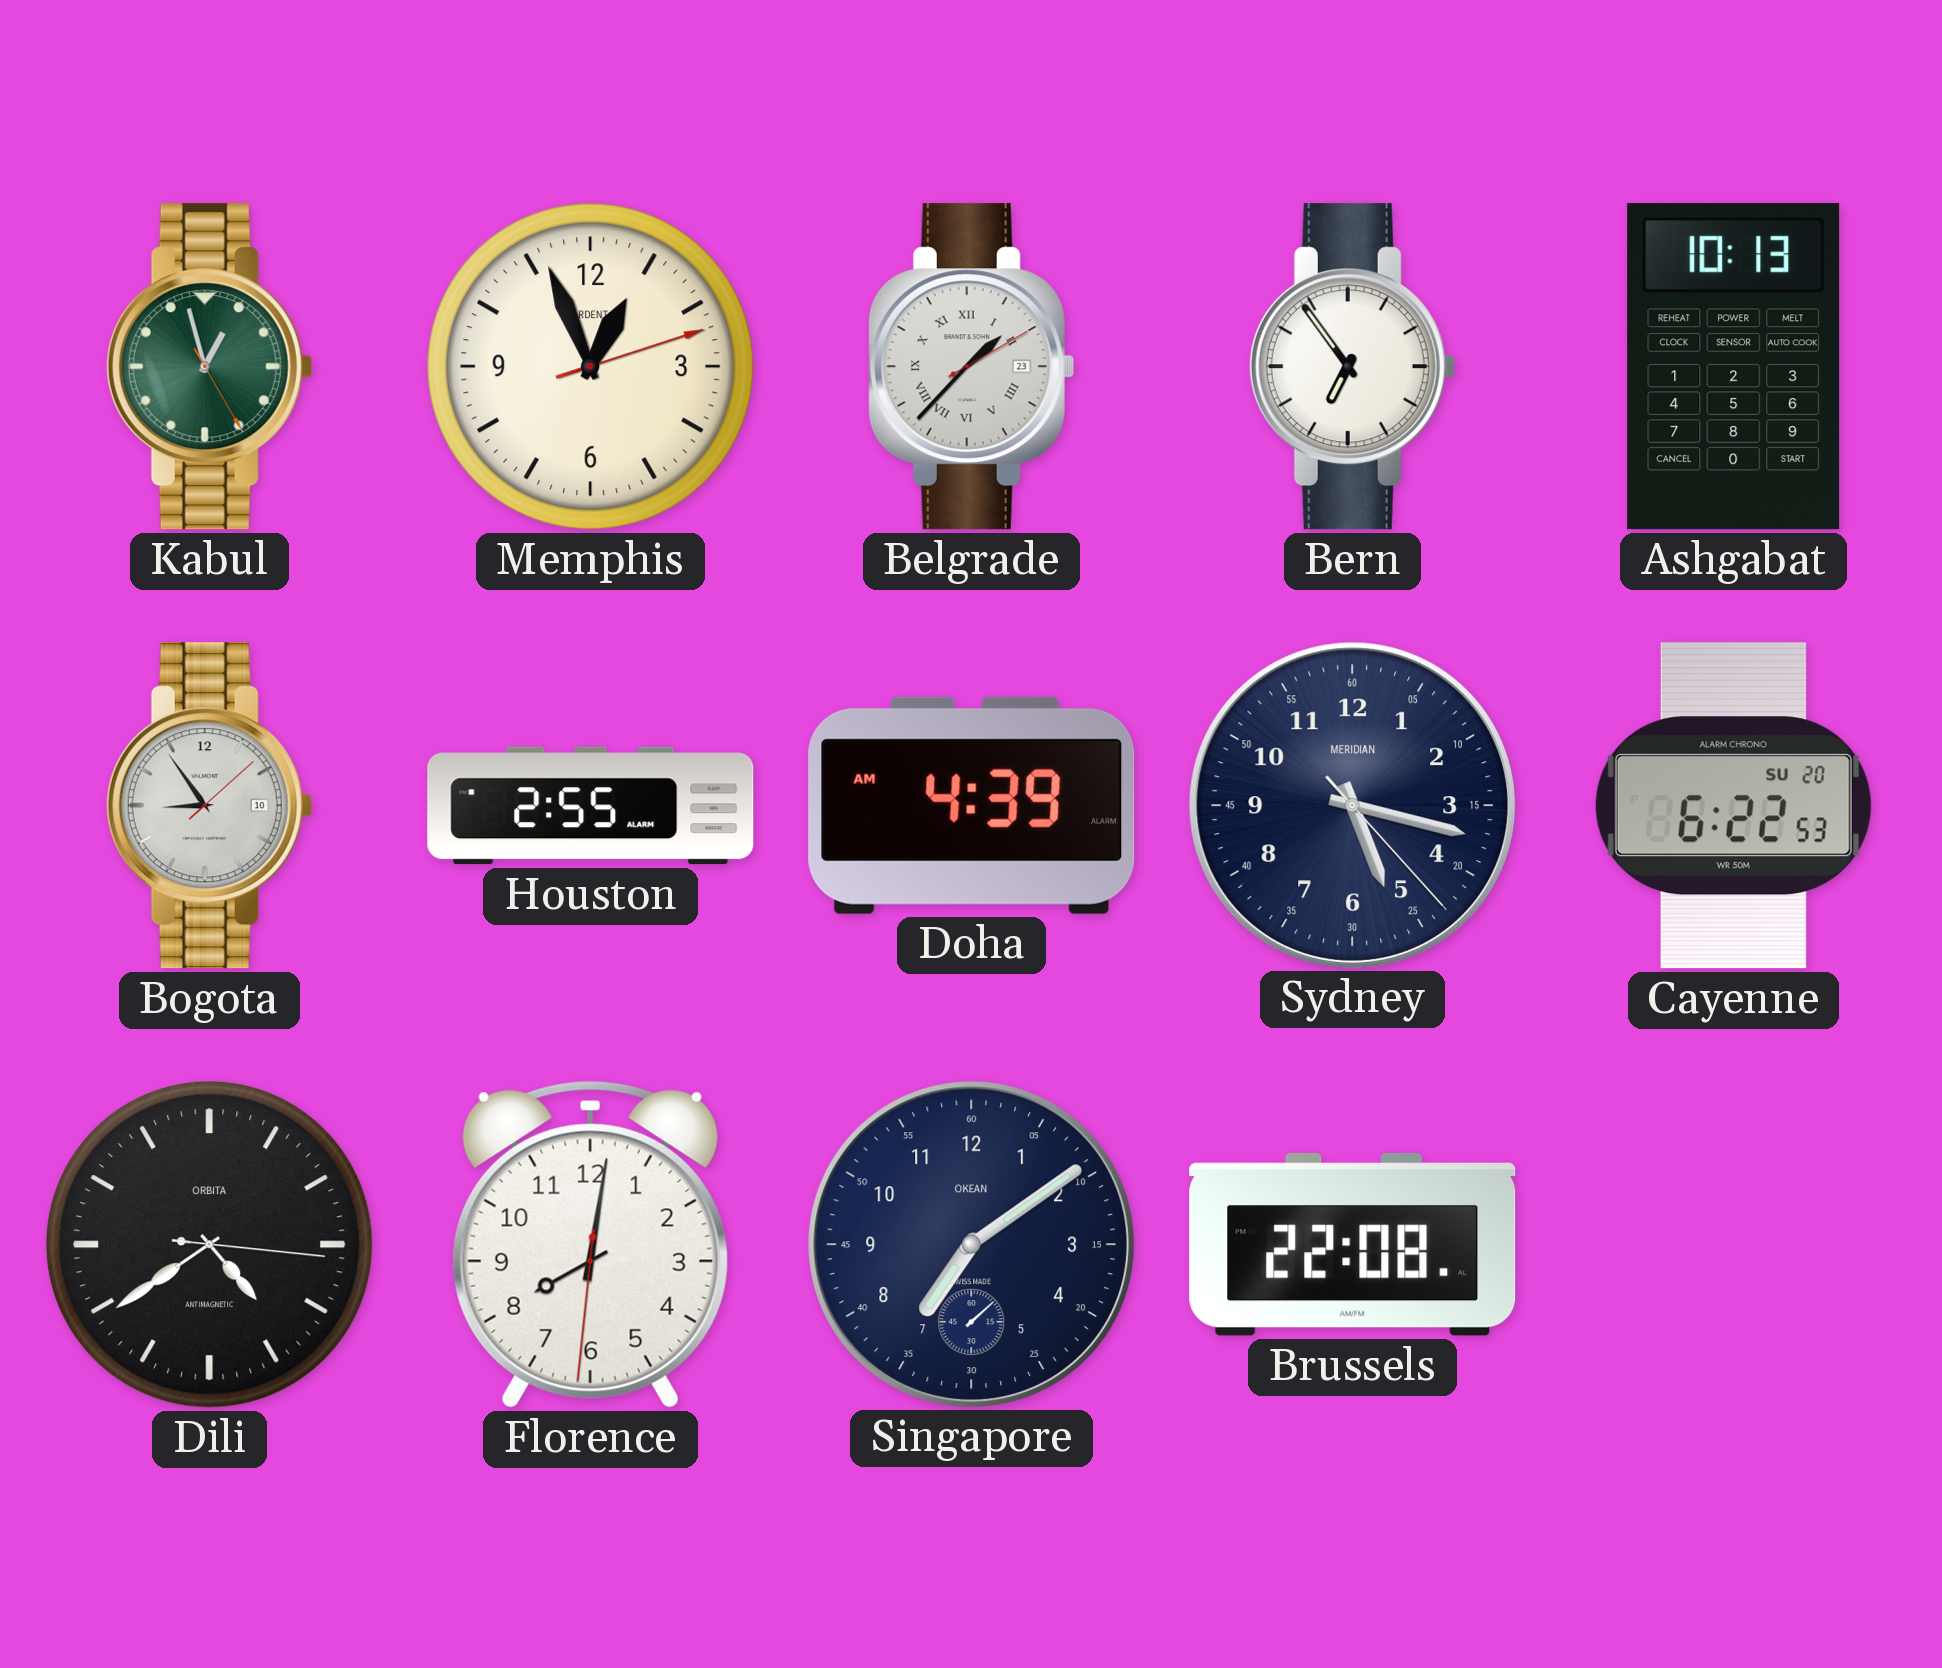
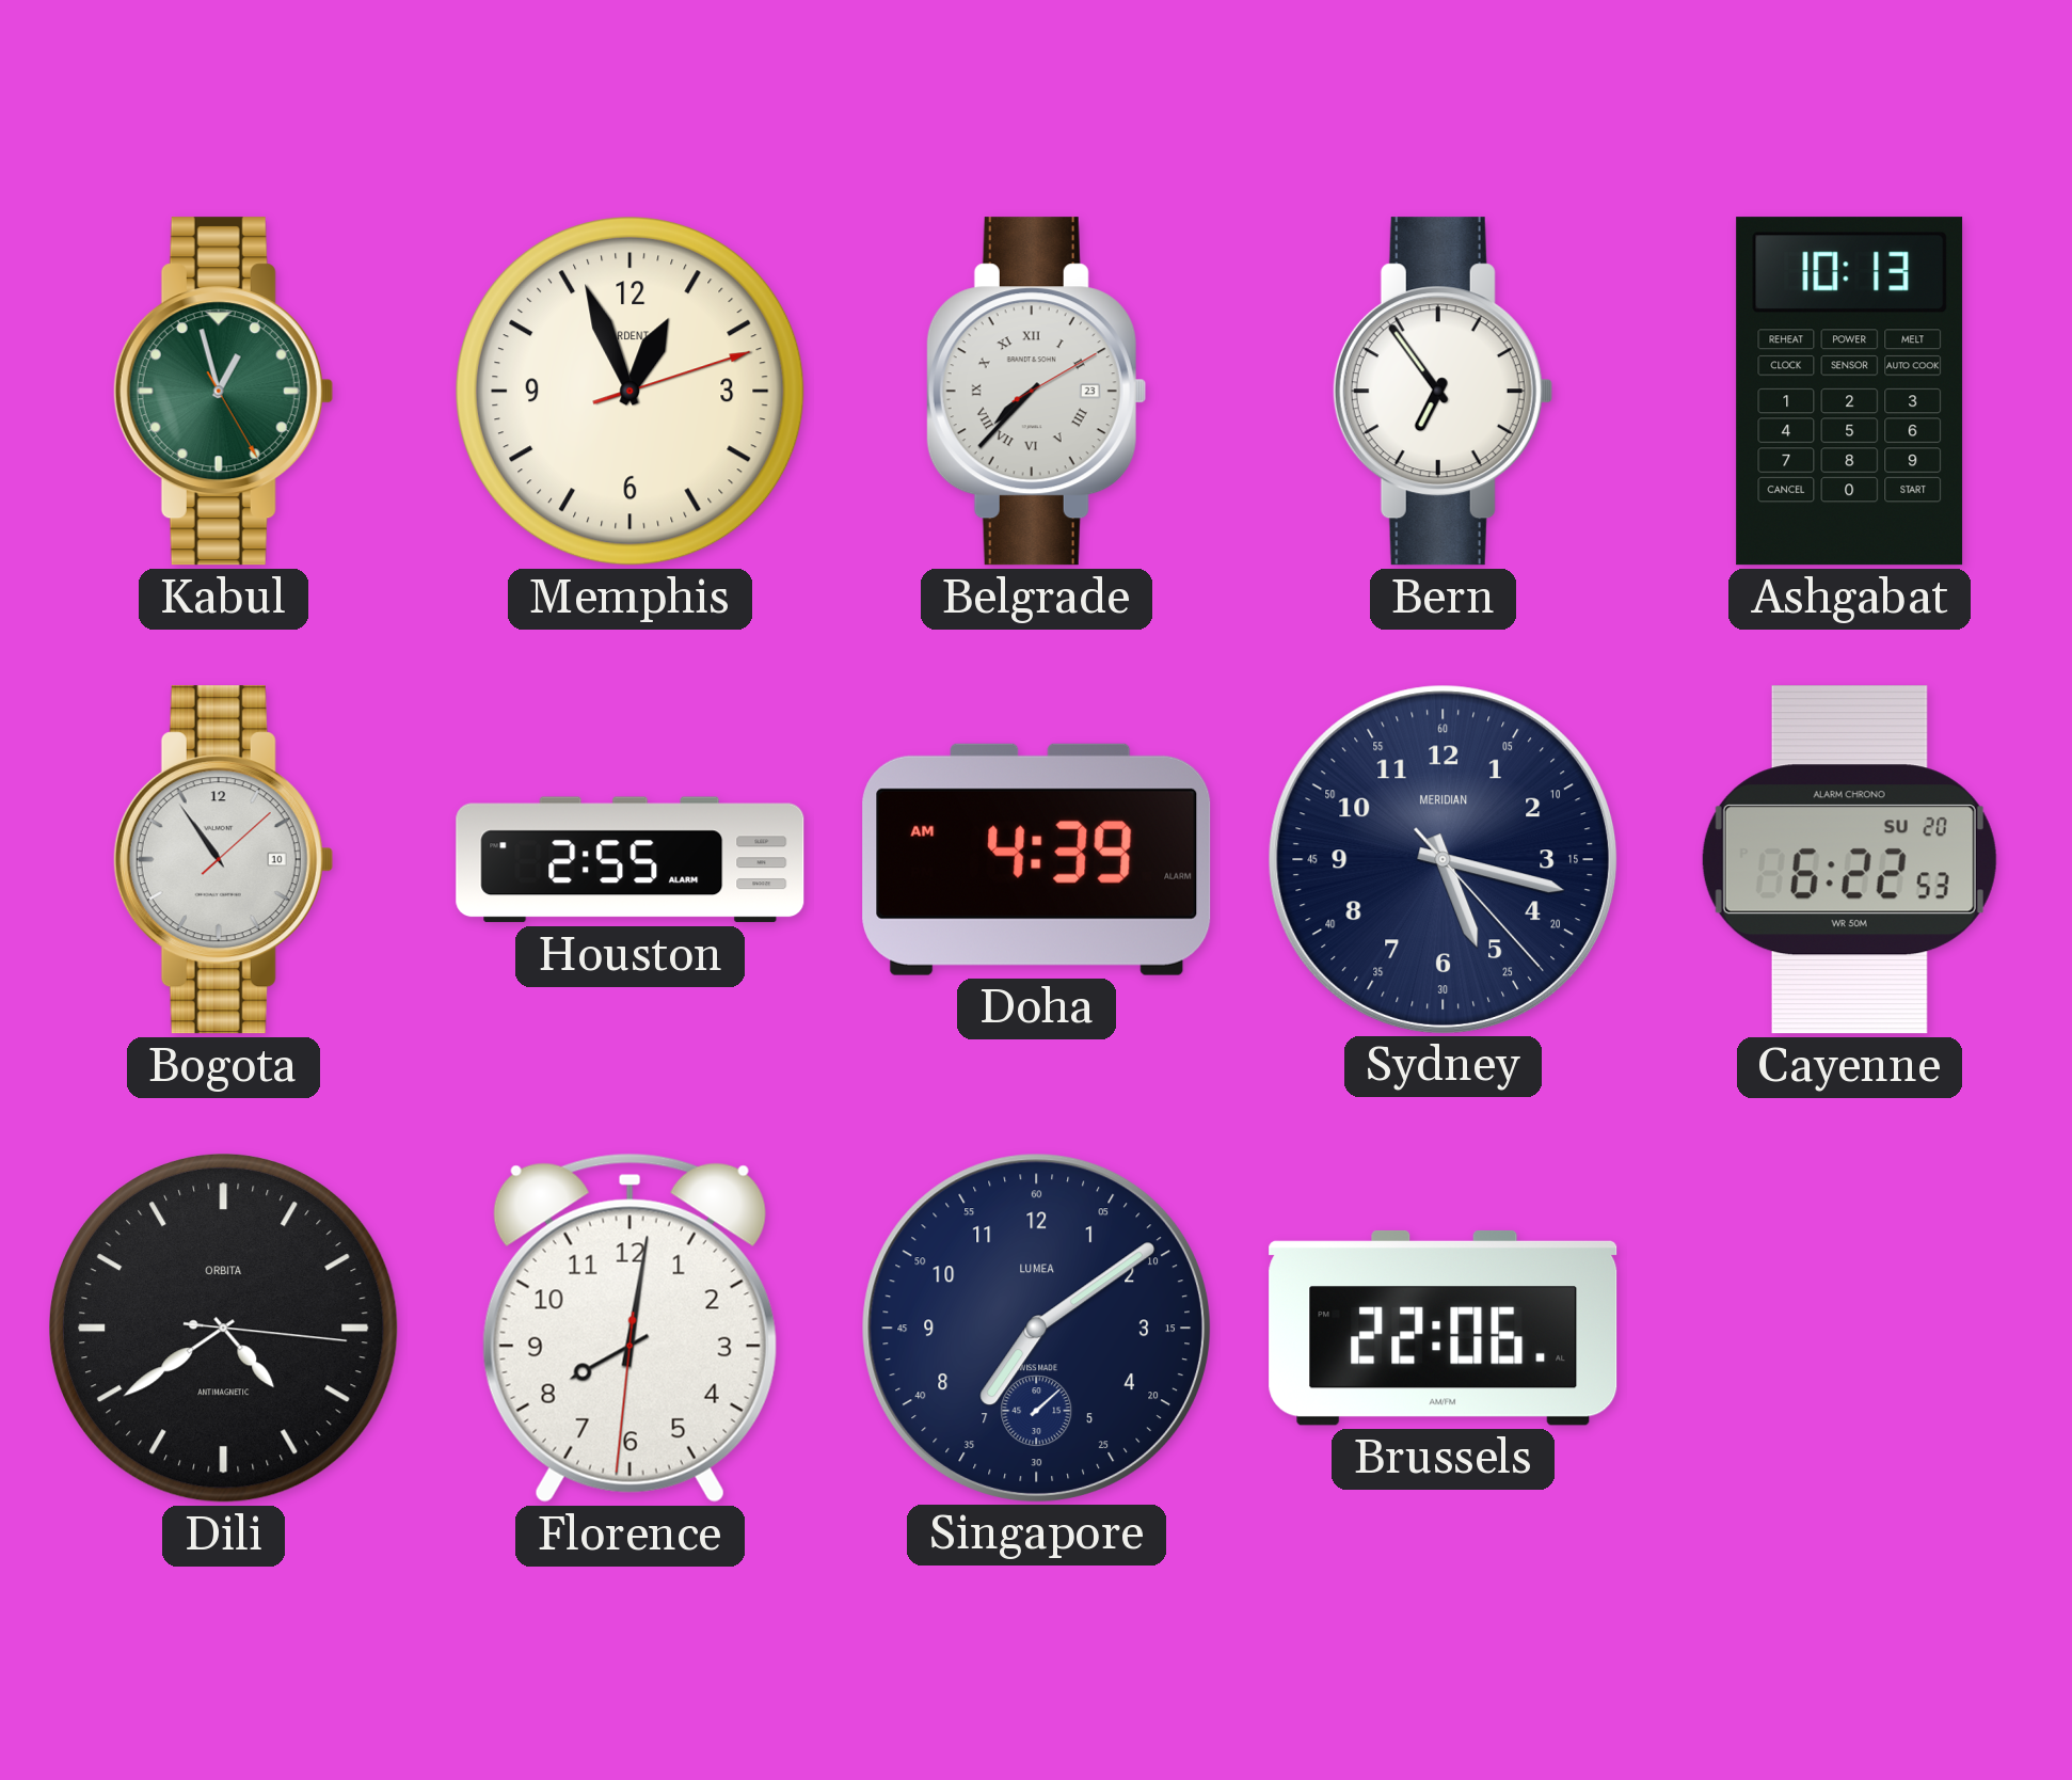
Belgrade: 1:37 -> 7:37
Bogota: 8:54 -> 10:54
Singapore brand: OKEAN -> LUMEA
Brussels: 22:08 -> 22:06
